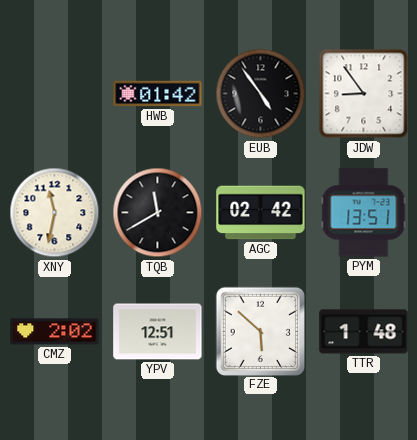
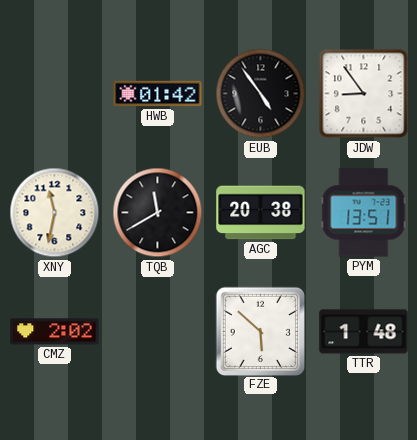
AGC: 02:42 -> 20:38
YPV: 12:51 -> none
